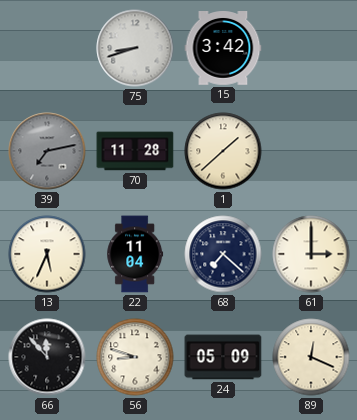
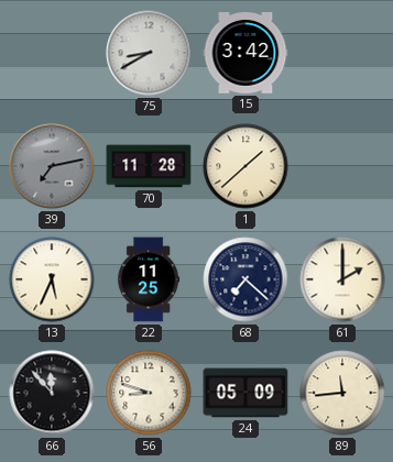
75: 8:42 -> 8:40
22: 11:04 -> 11:25
61: 3:00 -> 2:00
89: 12:19 -> 11:44
